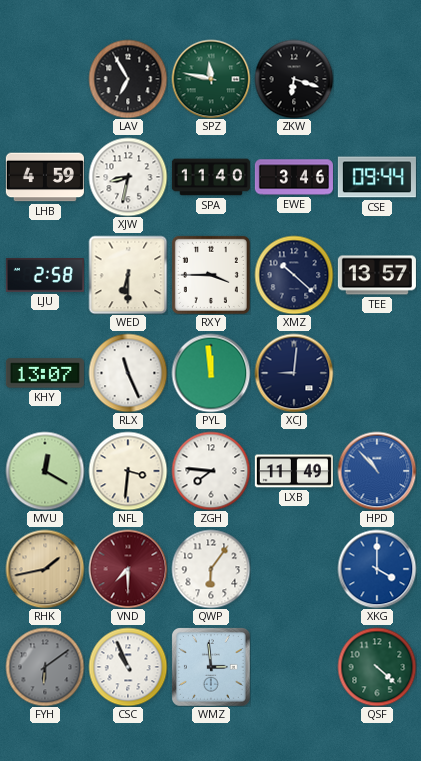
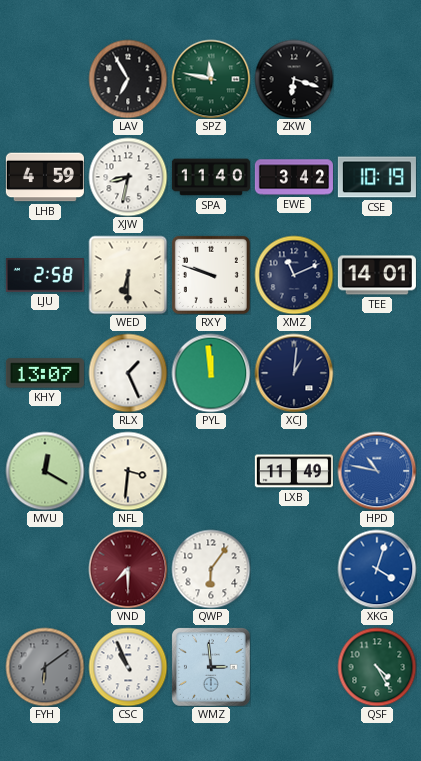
EWE: 3:46 -> 3:42
CSE: 09:44 -> 10:19
RXY: 3:45 -> 9:48
XMZ: 10:22 -> 11:11
TEE: 13:57 -> 14:01
RLX: 11:26 -> 1:26
XCJ: 9:01 -> 1:01
ZGH: 7:46 -> none
HPD: 10:53 -> 10:47
RHK: 1:43 -> none
XKG: 4:00 -> 4:03
QSF: 4:22 -> 4:25
